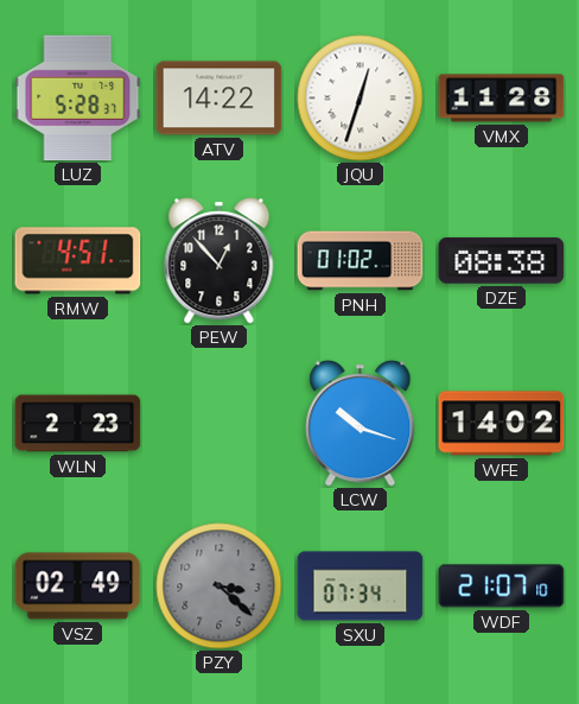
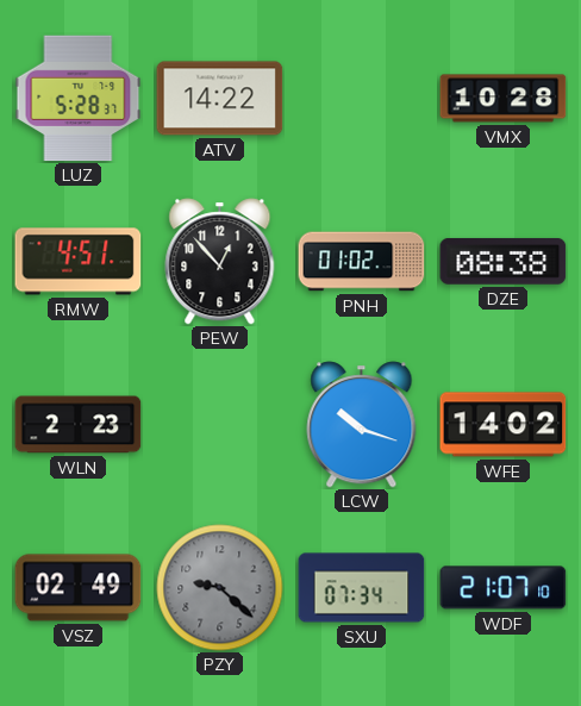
JQU: 12:33 -> none
VMX: 11:28 -> 10:28
PZY: 3:22 -> 9:22
